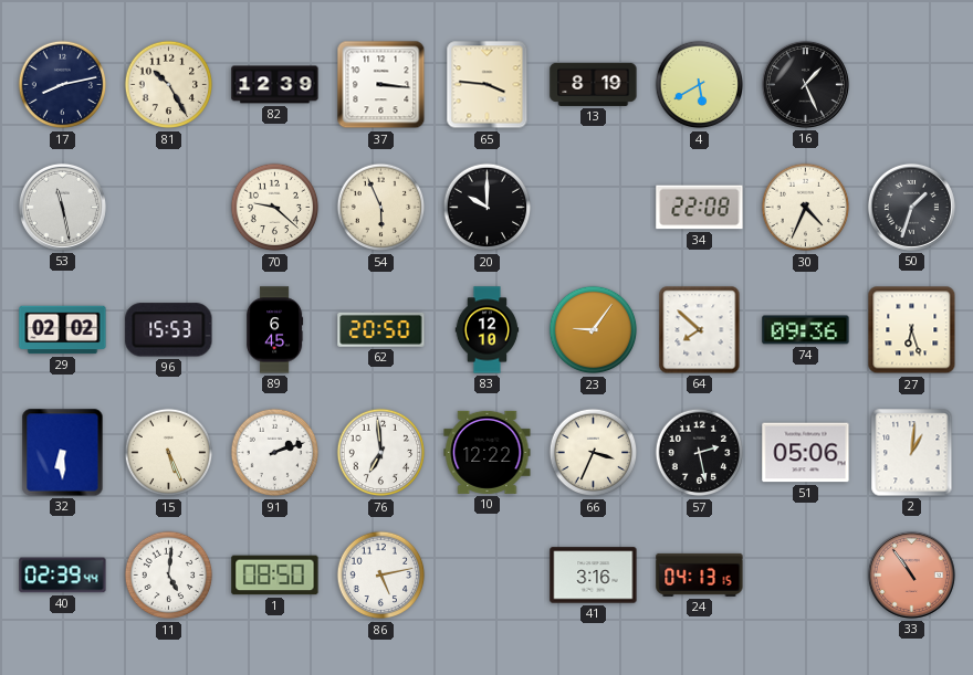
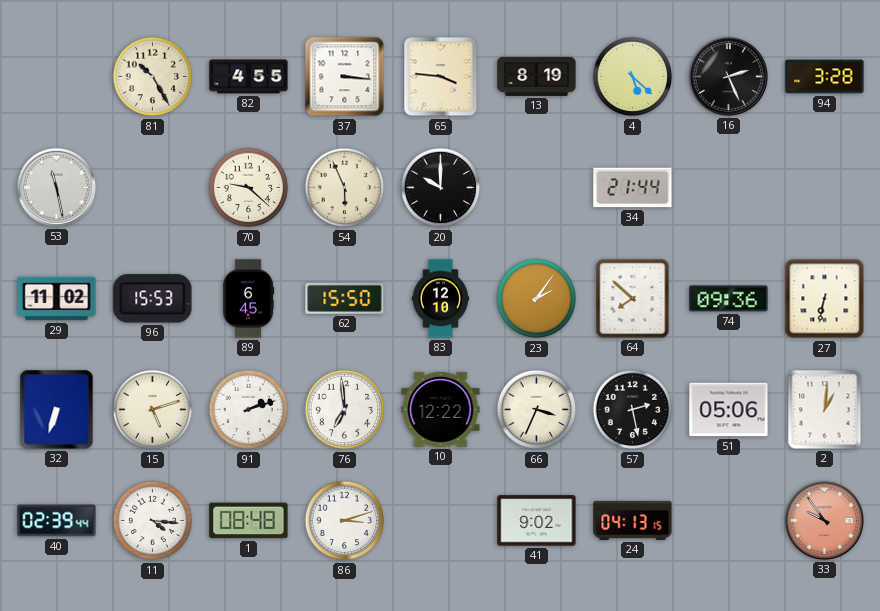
17: 8:13 -> none
82: 12:39 -> 4:55
4: 5:40 -> 5:22
16: 1:26 -> 2:26
94: none -> 3:28
34: 22:08 -> 21:44
30: 4:34 -> none
50: 1:33 -> none
29: 02:02 -> 11:02
62: 20:50 -> 15:50
23: 9:06 -> 2:06
27: 6:27 -> 6:32
32: 6:30 -> 6:33
15: 5:26 -> 5:12
11: 5:01 -> 4:16
1: 08:50 -> 08:48
86: 5:13 -> 3:12
41: 3:16 -> 9:02
33: 10:54 -> 9:54
